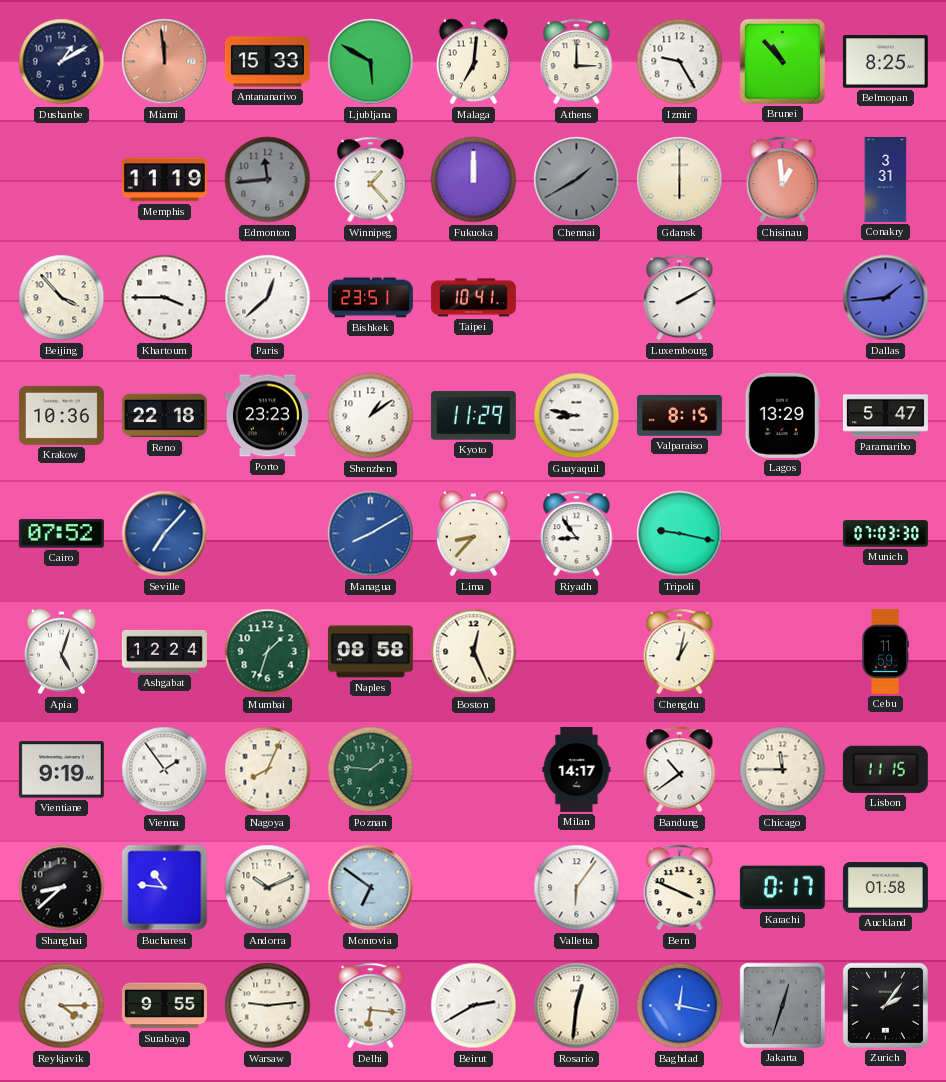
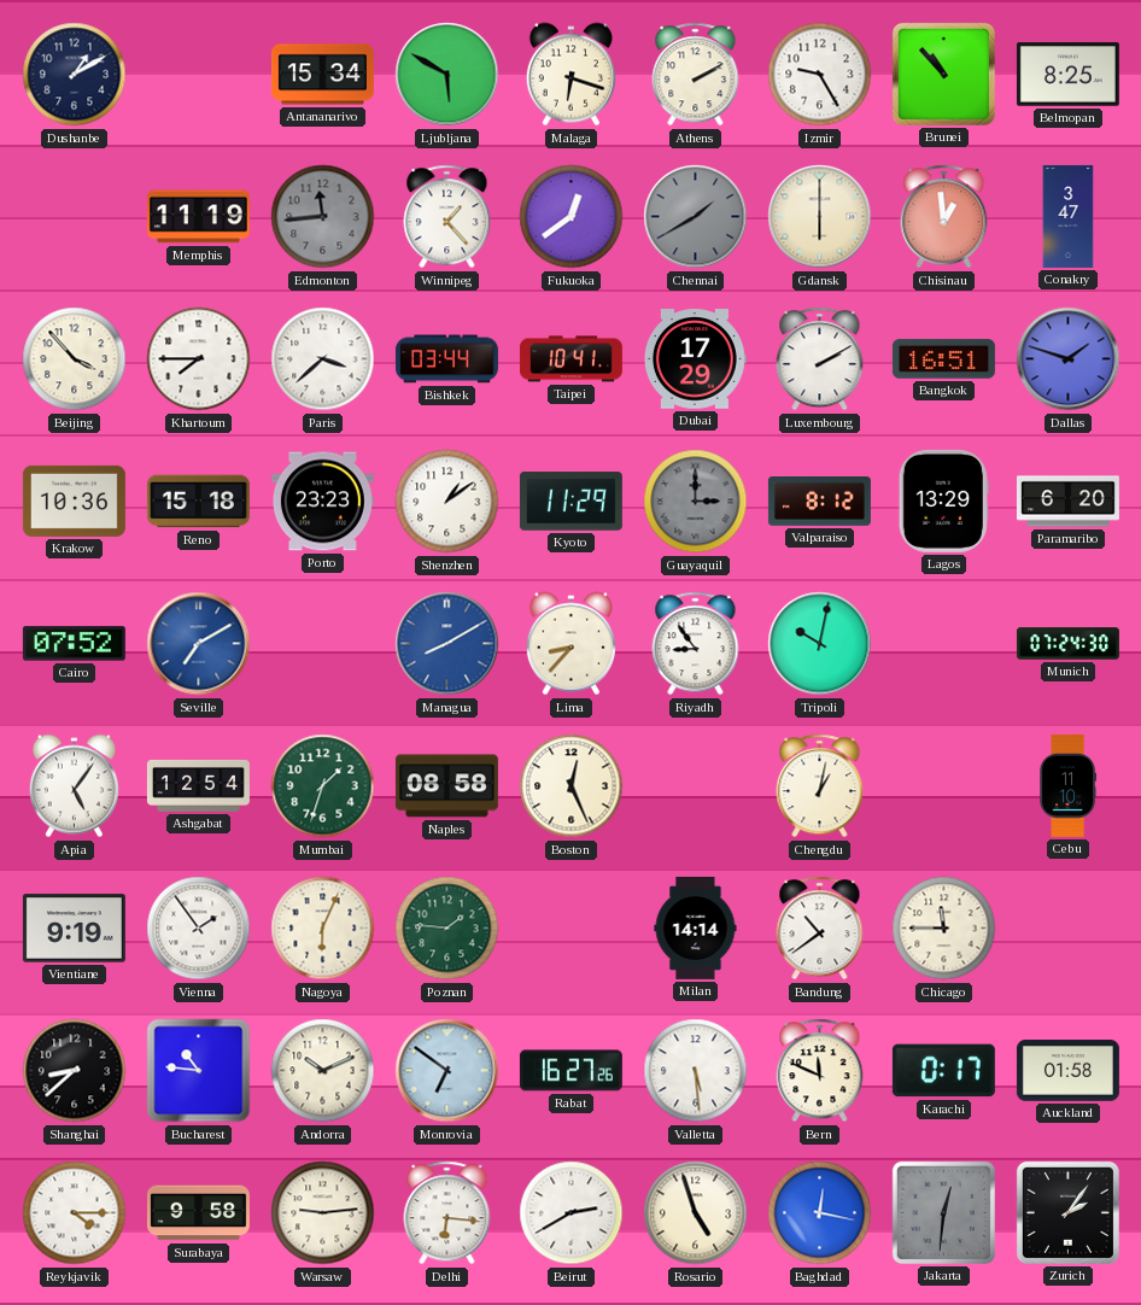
Miami: 11:59 -> none
Antananarivo: 15:33 -> 15:34
Malaga: 7:01 -> 6:18
Athens: 3:00 -> 2:10
Fukuoka: 12:00 -> 12:39
Conakry: 3:31 -> 3:47
Khartoum: 3:45 -> 7:45
Paris: 12:38 -> 3:38
Bishkek: 23:51 -> 03:44
Dubai: none -> 17:29
Bangkok: none -> 16:51
Dallas: 1:44 -> 1:48
Reno: 22:18 -> 15:18
Guayaquil: 8:47 -> 3:00
Guayaquil dial: white -> grey
Valparaiso: 8:15 -> 8:12
Paramaribo: 5:47 -> 6:20
Seville: 7:07 -> 7:10
Tripoli: 9:17 -> 10:02
Munich: 07:03 -> 07:24
Apia: 5:03 -> 5:06
Ashgabat: 12:24 -> 12:54
Cebu: 11:59 -> 11:10
Nagoya: 8:04 -> 6:04
Milan: 14:17 -> 14:14
Lisbon: 11:15 -> none
Rabat: none -> 16:27
Valletta: 6:06 -> 5:29
Bern: 3:49 -> 11:49
Surabaya: 9:55 -> 9:58
Rosario: 12:31 -> 4:57
Jakarta: 12:33 -> 12:31
